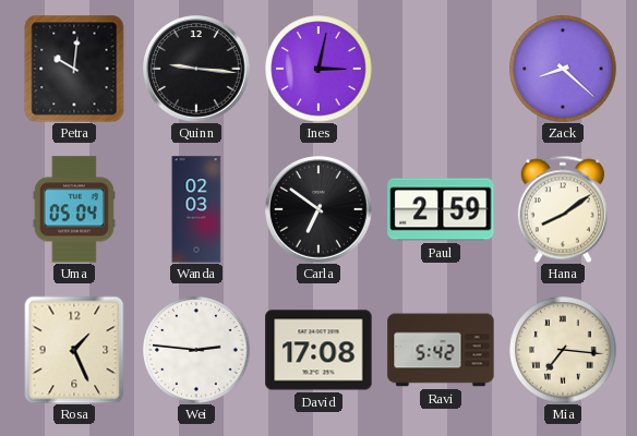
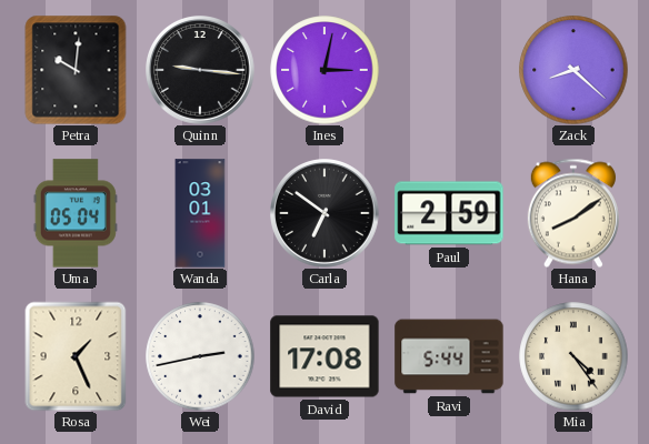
Wanda: 02:03 -> 03:01
Wei: 2:46 -> 2:43
Ravi: 5:42 -> 5:44
Mia: 7:16 -> 4:24
